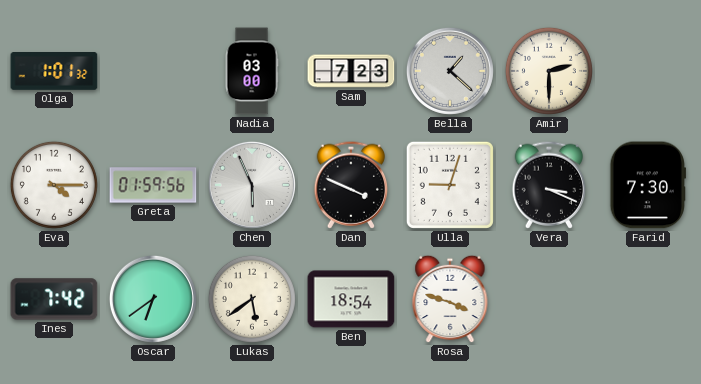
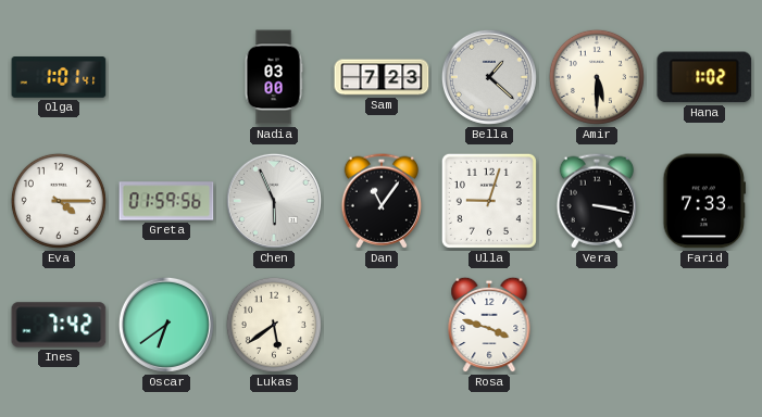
Olga: 1:01:32 -> 1:01:41
Amir: 2:30 -> 5:30
Hana: none -> 1:02
Dan: 3:49 -> 11:06
Vera: 3:19 -> 3:17
Farid: 7:30 -> 7:33
Ben: 18:54 -> none
